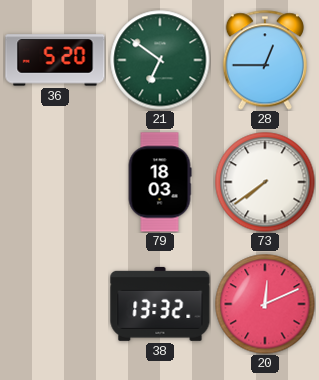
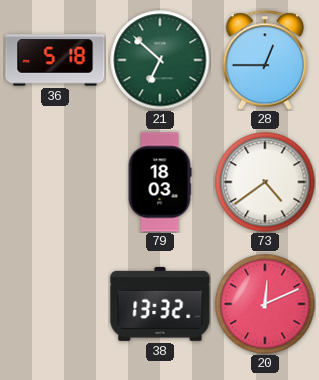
36: 5:20 -> 5:18
21: 6:51 -> 6:52
73: 7:39 -> 4:39
